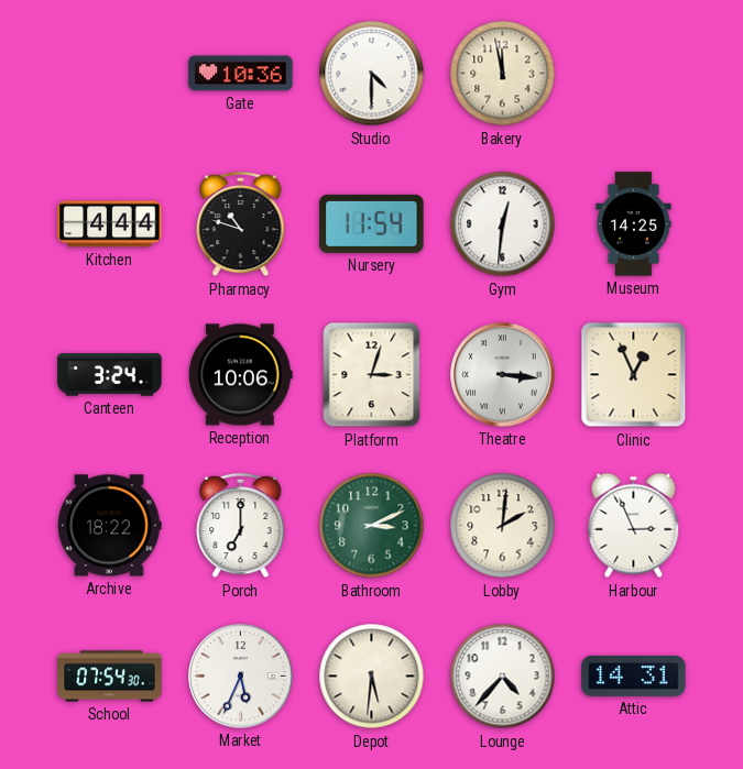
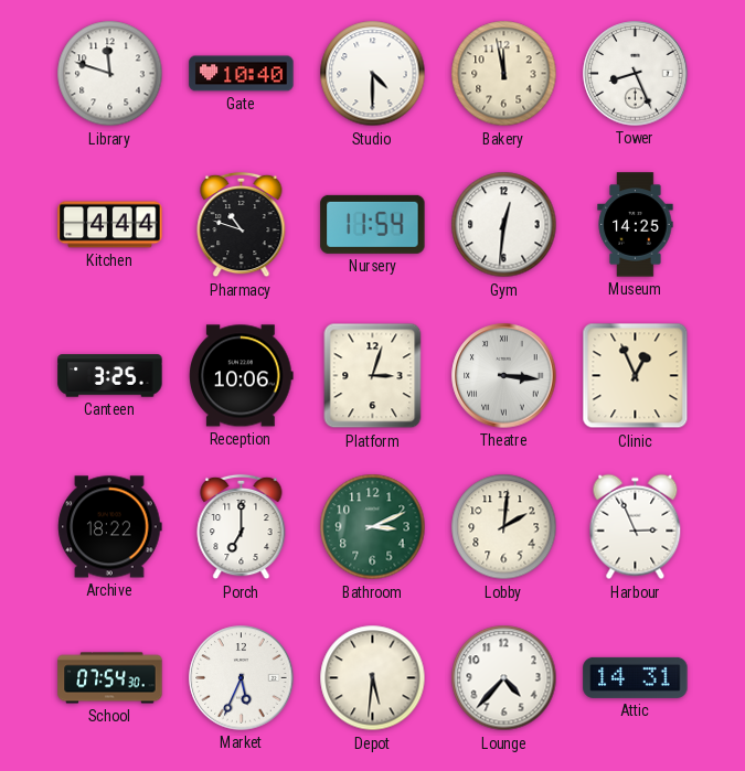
Library: none -> 11:48
Gate: 10:36 -> 10:40
Tower: none -> 8:26
Canteen: 3:24 -> 3:25
